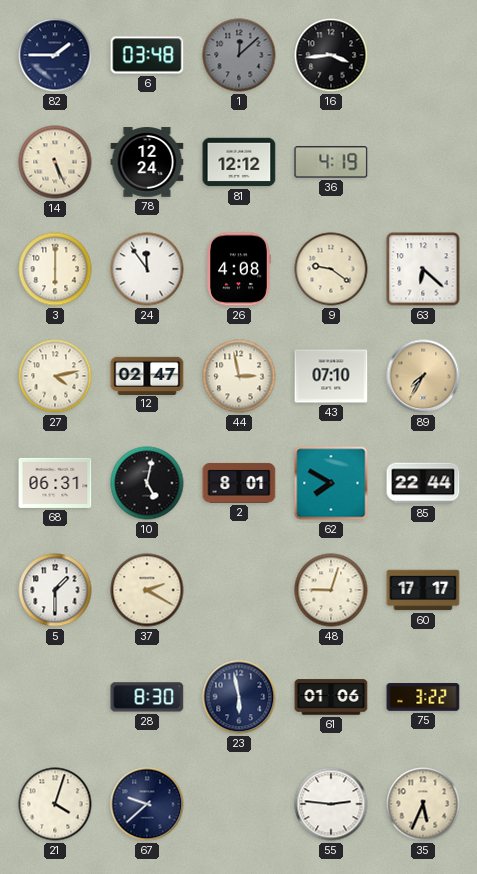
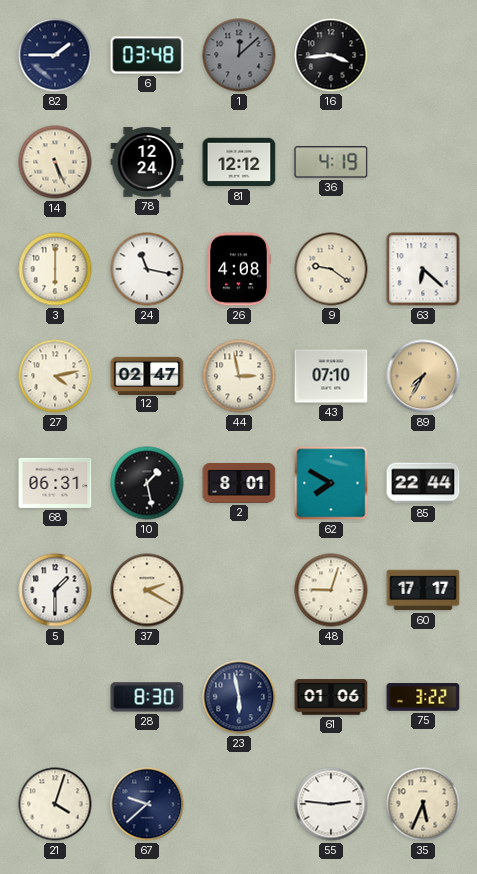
24: 11:54 -> 11:17
10: 5:02 -> 1:28
